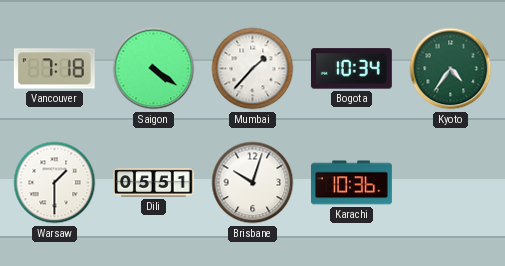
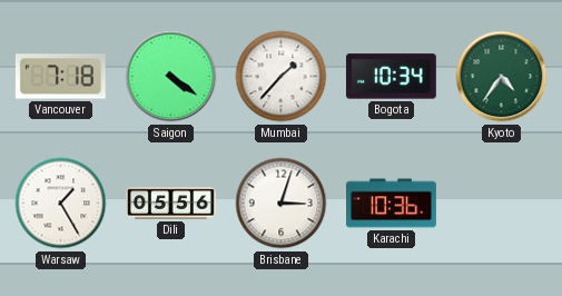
Warsaw: 1:30 -> 1:25
Dili: 05:51 -> 05:56
Brisbane: 10:03 -> 3:03
